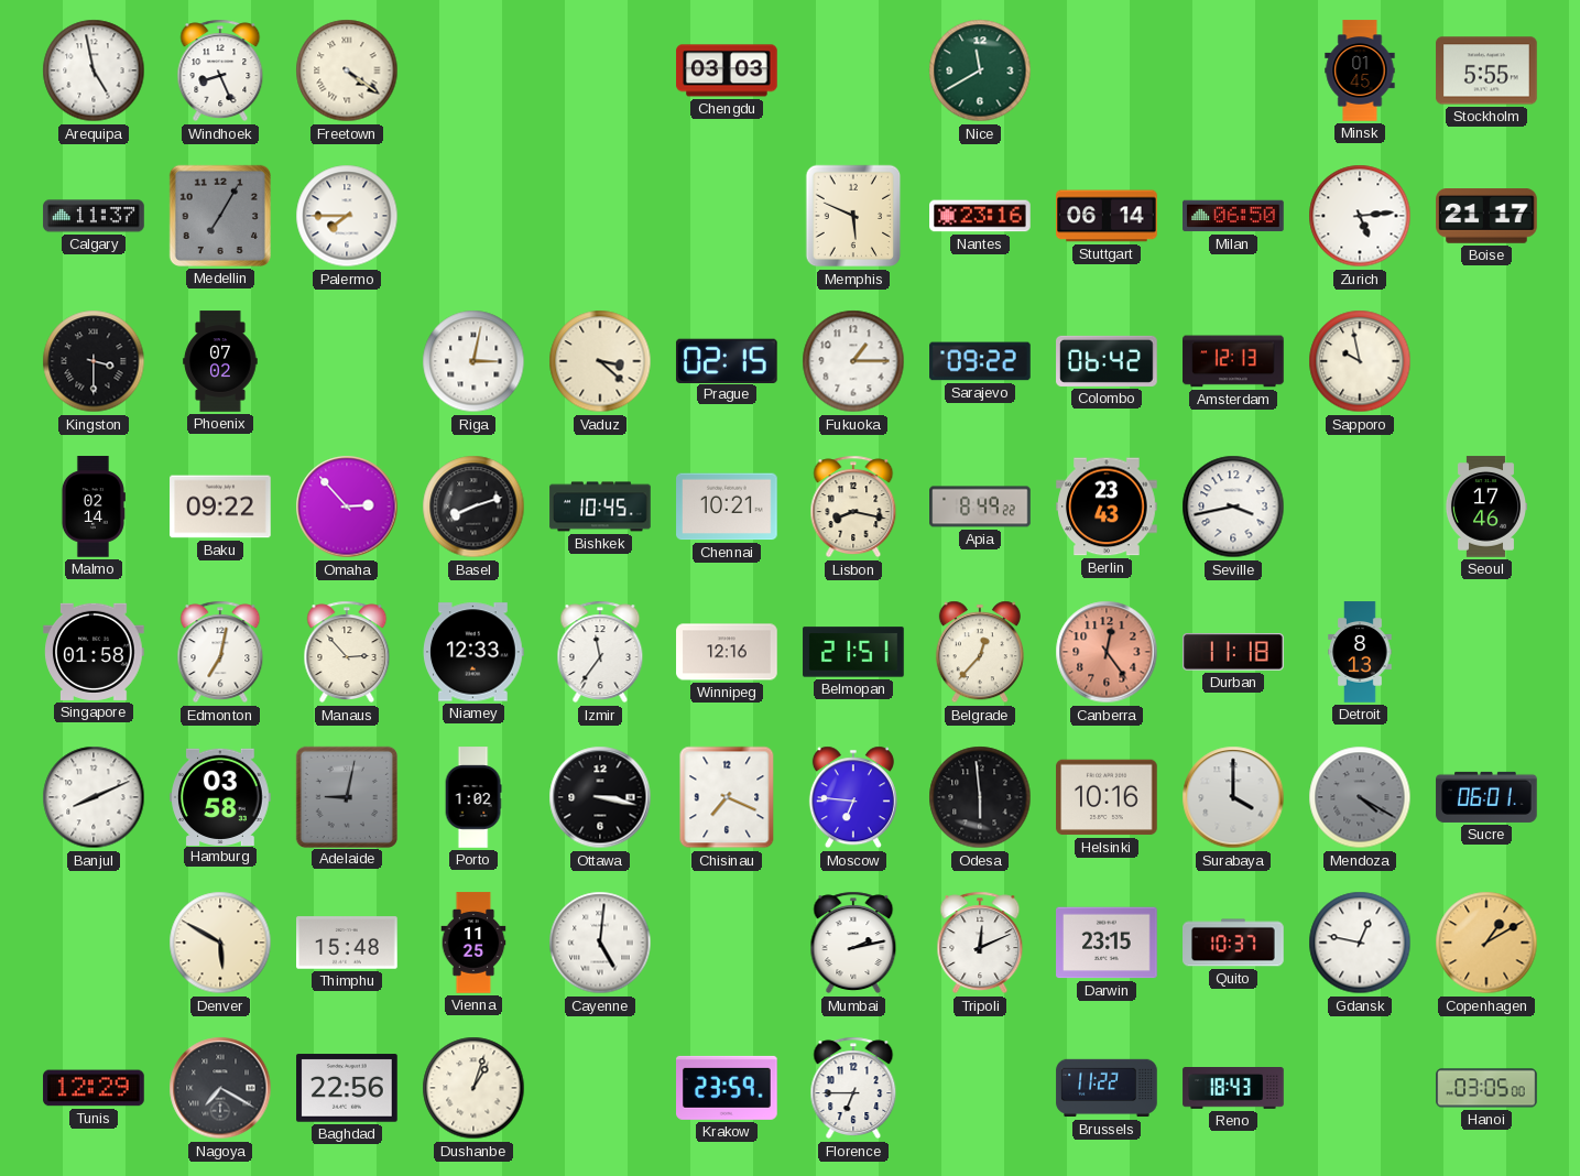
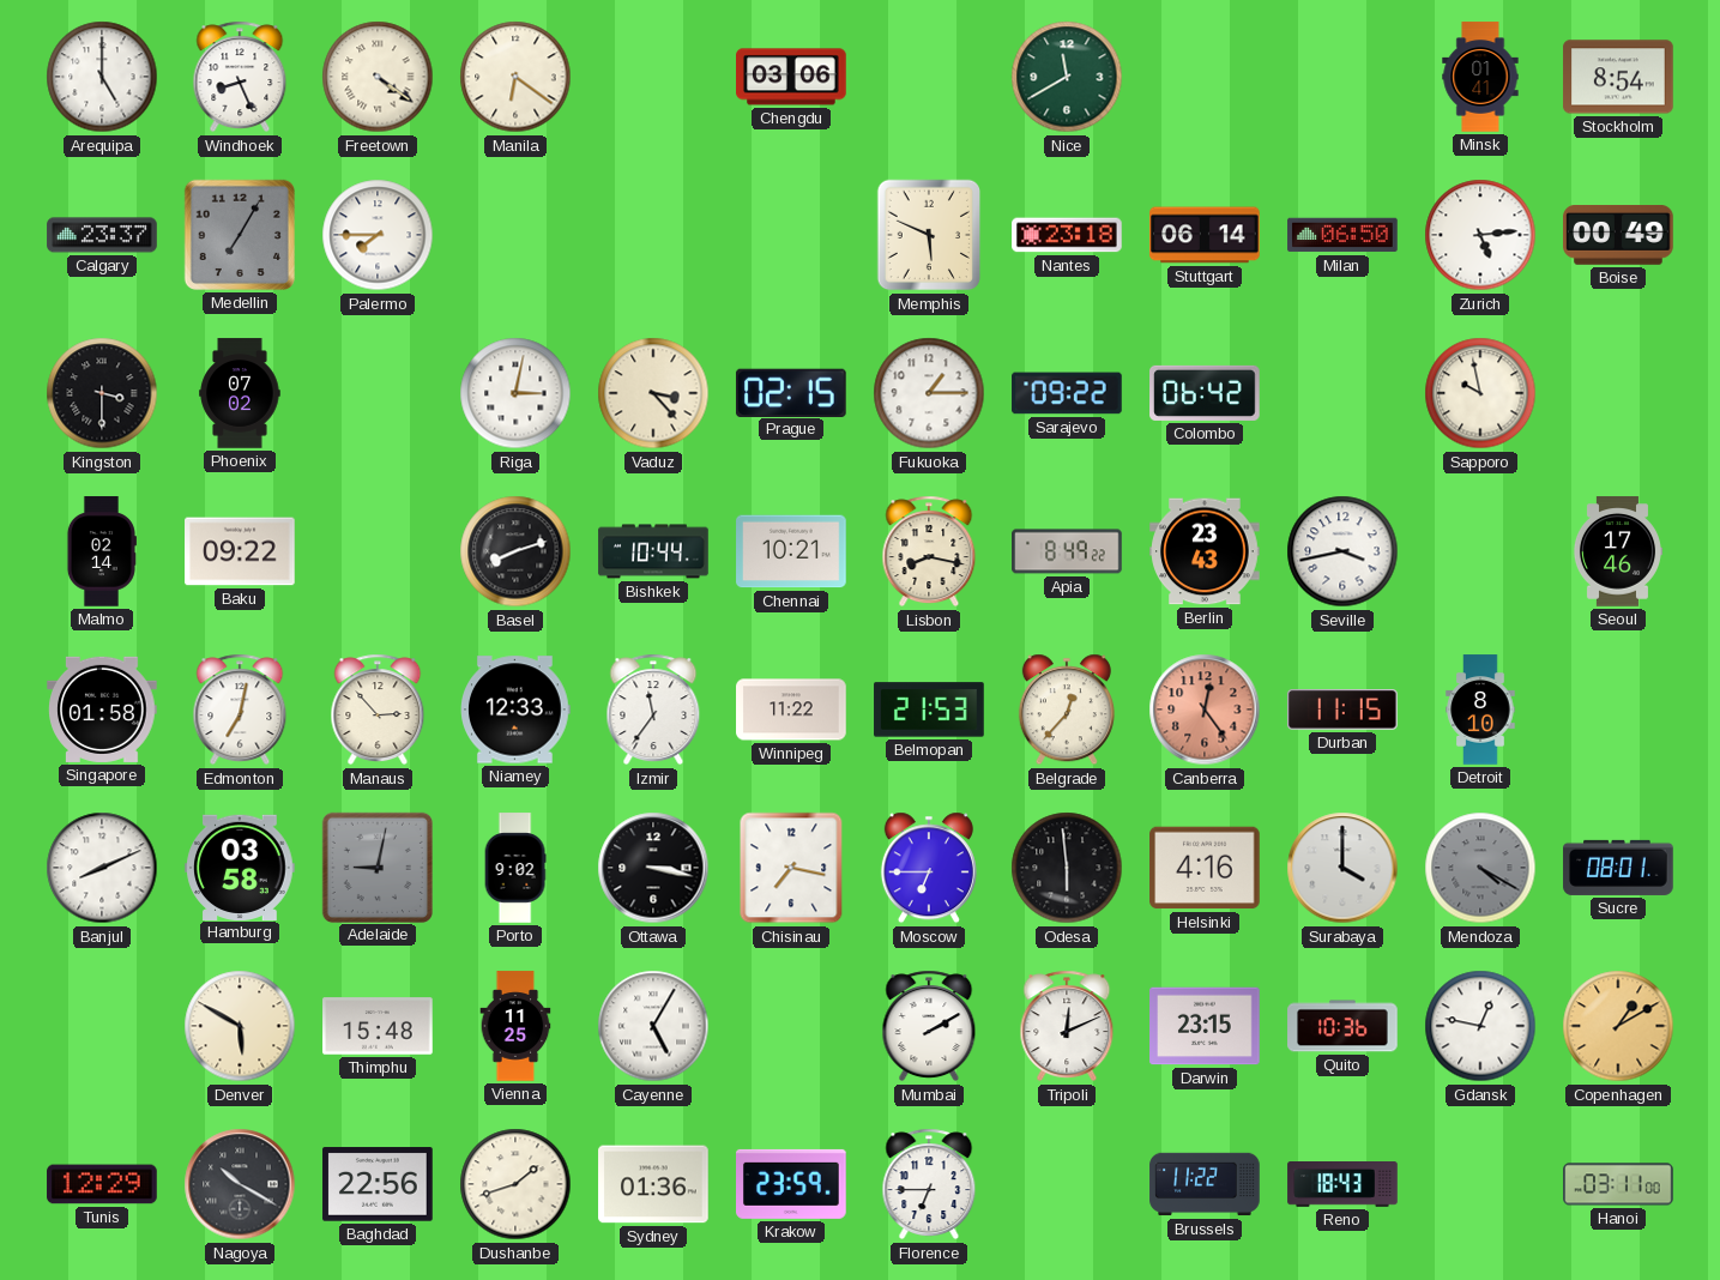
Arequipa: 4:58 -> 5:00
Manila: none -> 6:21
Chengdu: 03:03 -> 03:06
Minsk: 01:45 -> 01:41
Stockholm: 5:55 -> 8:54
Calgary: 11:37 -> 23:37
Nantes: 23:16 -> 23:18
Boise: 21:17 -> 00:49
Vaduz: 3:22 -> 3:23
Amsterdam: 12:13 -> none
Omaha: 2:53 -> none
Bishkek: 10:45 -> 10:44
Winnipeg: 12:16 -> 11:22
Belmopan: 21:51 -> 21:53
Durban: 11:18 -> 11:15
Detroit: 8:13 -> 8:10
Porto: 1:02 -> 9:02
Chisinau: 7:19 -> 7:17
Moscow: 6:46 -> 6:45
Helsinki: 10:16 -> 4:16
Sucre: 06:01 -> 08:01
Cayenne: 5:01 -> 5:05
Mumbai: 2:13 -> 2:10
Quito: 10:37 -> 10:36
Nagoya: 7:20 -> 10:20
Dushanbe: 1:03 -> 1:42
Sydney: none -> 01:36
Hanoi: 03:05 -> 03:11
